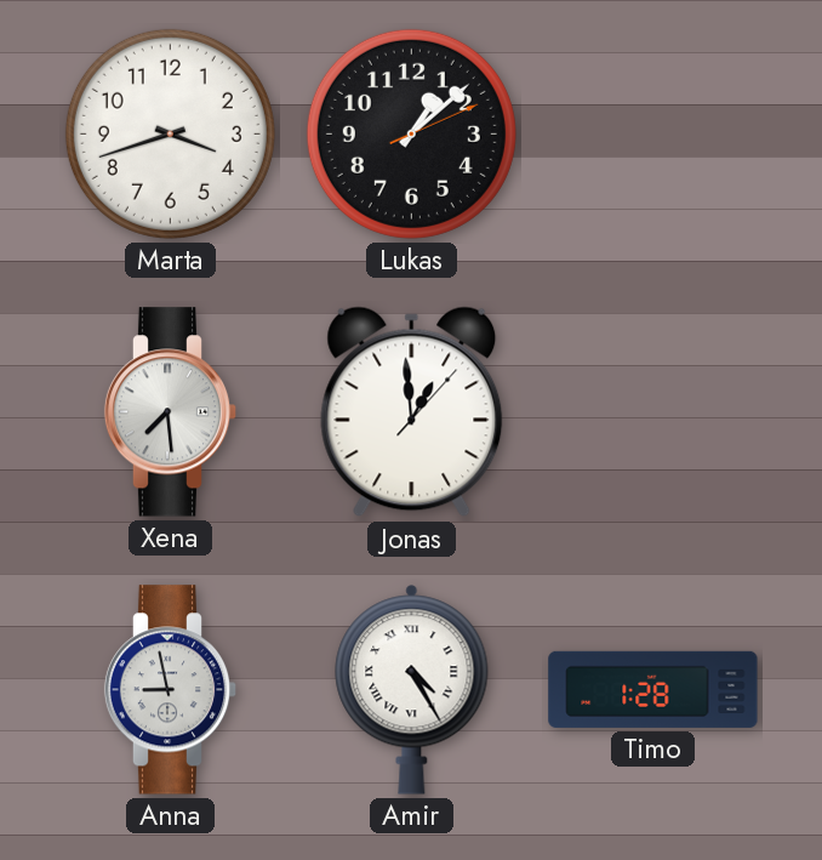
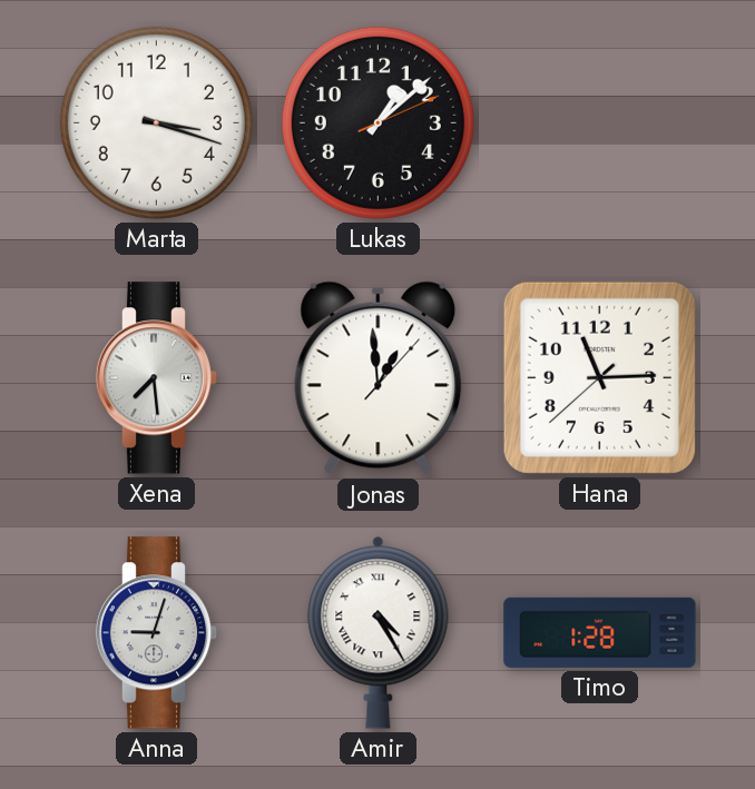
Marta: 3:42 -> 3:18
Hana: none -> 11:14
Anna: 8:58 -> 9:03
